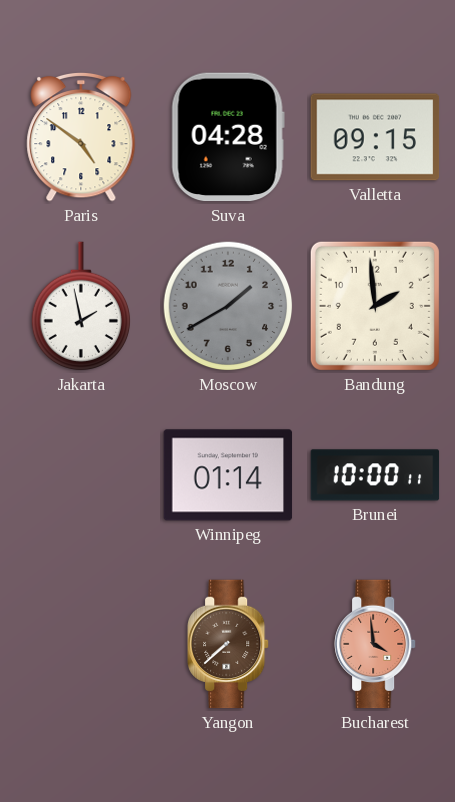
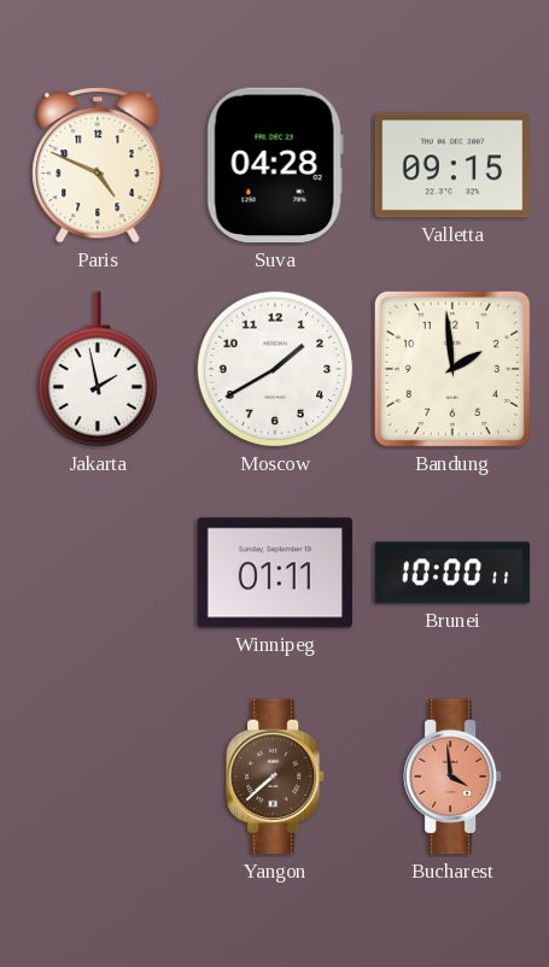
Paris: 4:51 -> 4:49
Moscow dial: grey -> white
Winnipeg: 01:14 -> 01:11
